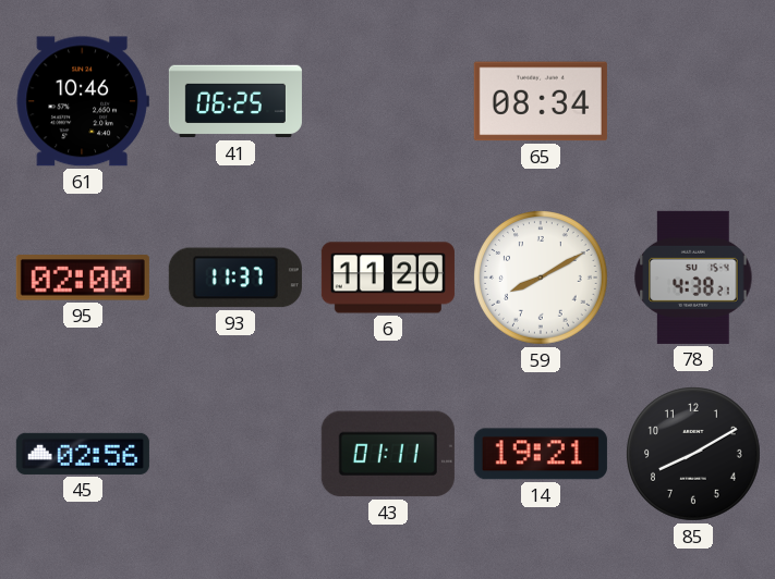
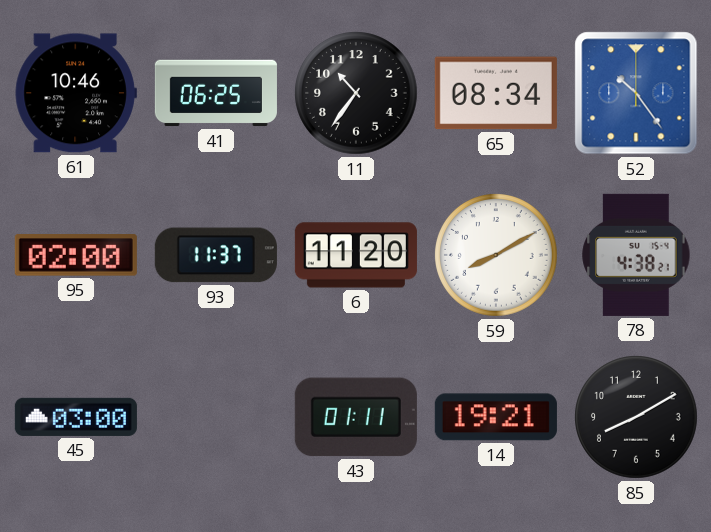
11: none -> 10:36
52: none -> 10:24
45: 02:56 -> 03:00
